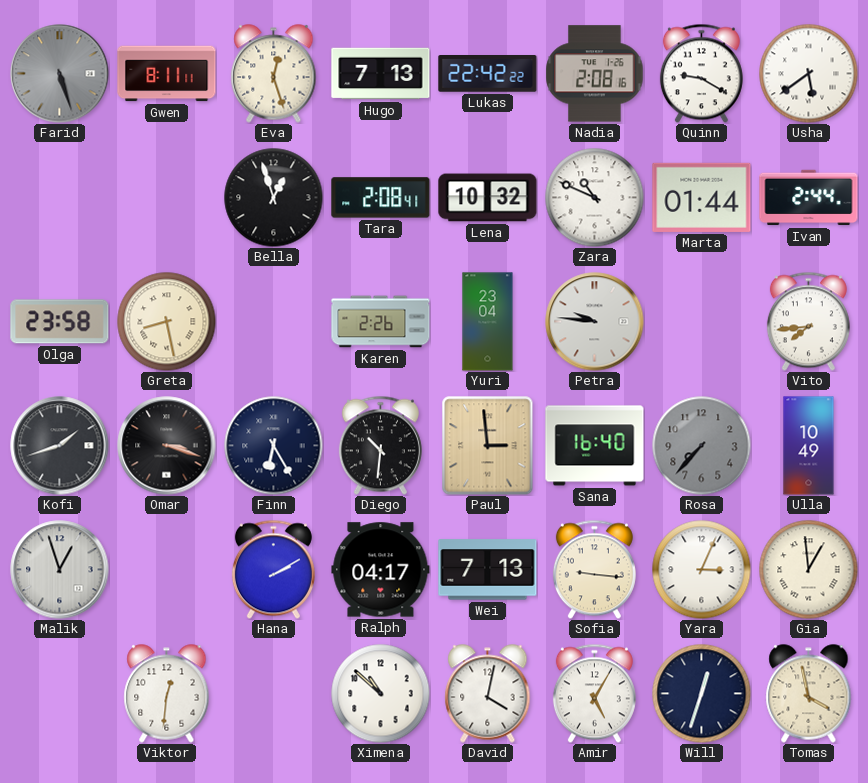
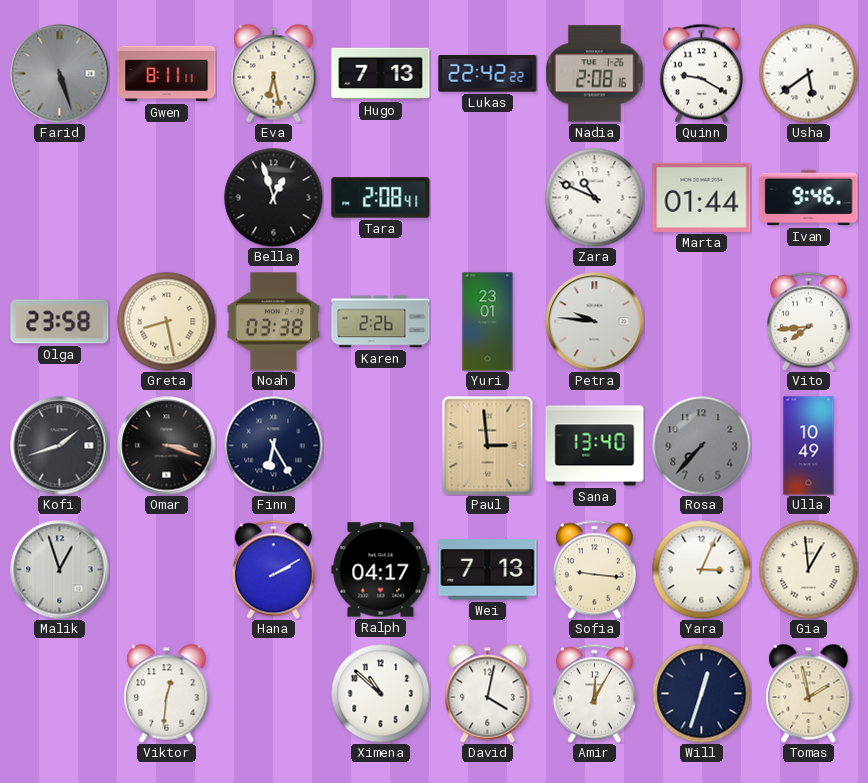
Eva: 12:27 -> 6:28
Lena: 10:32 -> none
Ivan: 2:44 -> 9:46
Noah: none -> 03:38
Yuri: 23:04 -> 23:01
Diego: 10:31 -> none
Sana: 16:40 -> 13:40
Amir: 5:05 -> 12:05
Tomas: 3:58 -> 1:58
